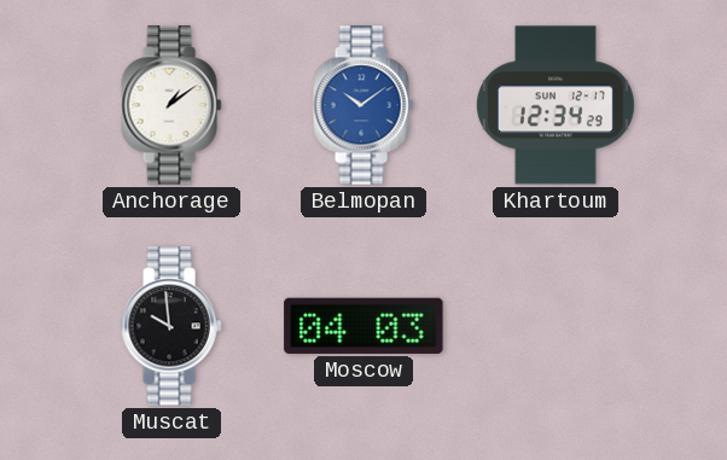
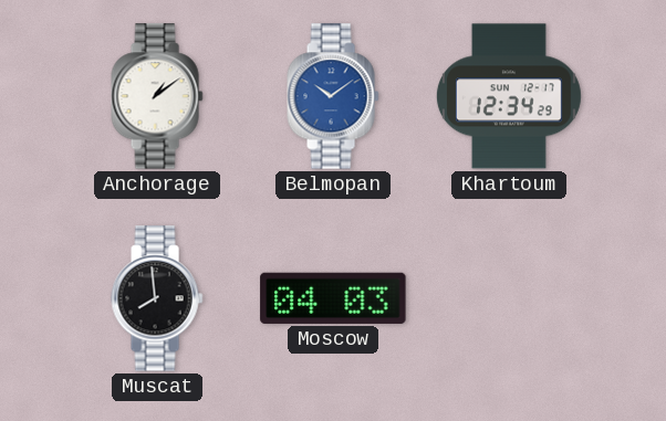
Muscat: 9:59 -> 7:59
